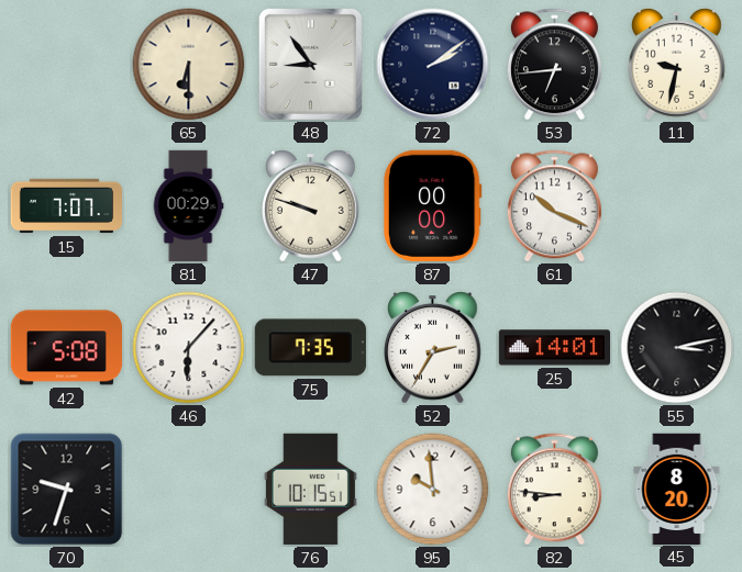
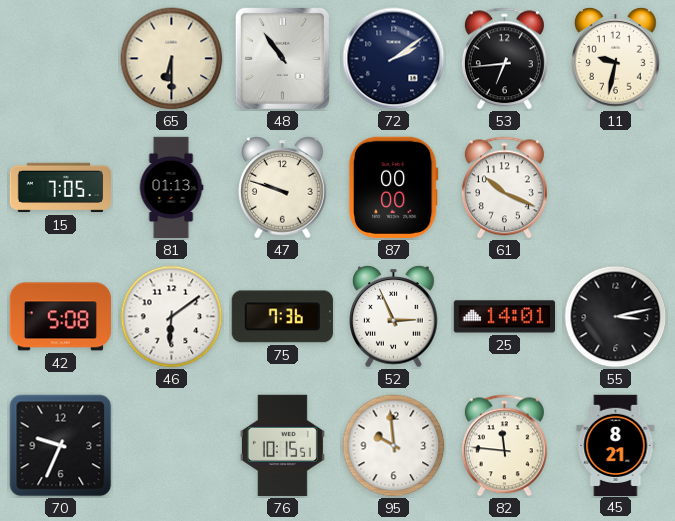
48: 8:54 -> 10:54
15: 7:07 -> 7:05
81: 00:29 -> 01:13
46: 6:07 -> 6:09
75: 7:35 -> 7:36
52: 2:35 -> 2:56
70: 9:33 -> 9:34
82: 8:46 -> 11:46
45: 8:20 -> 8:21
